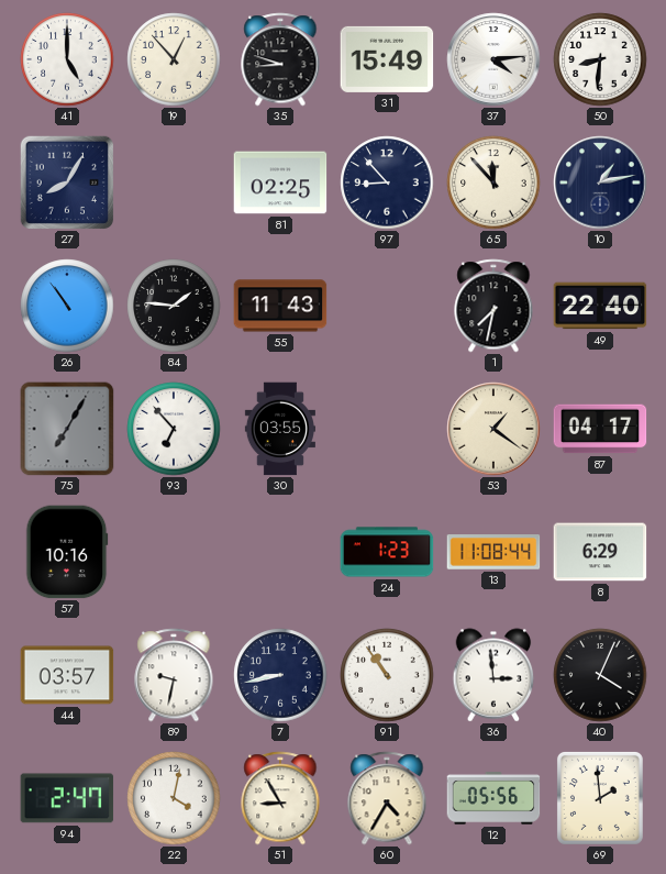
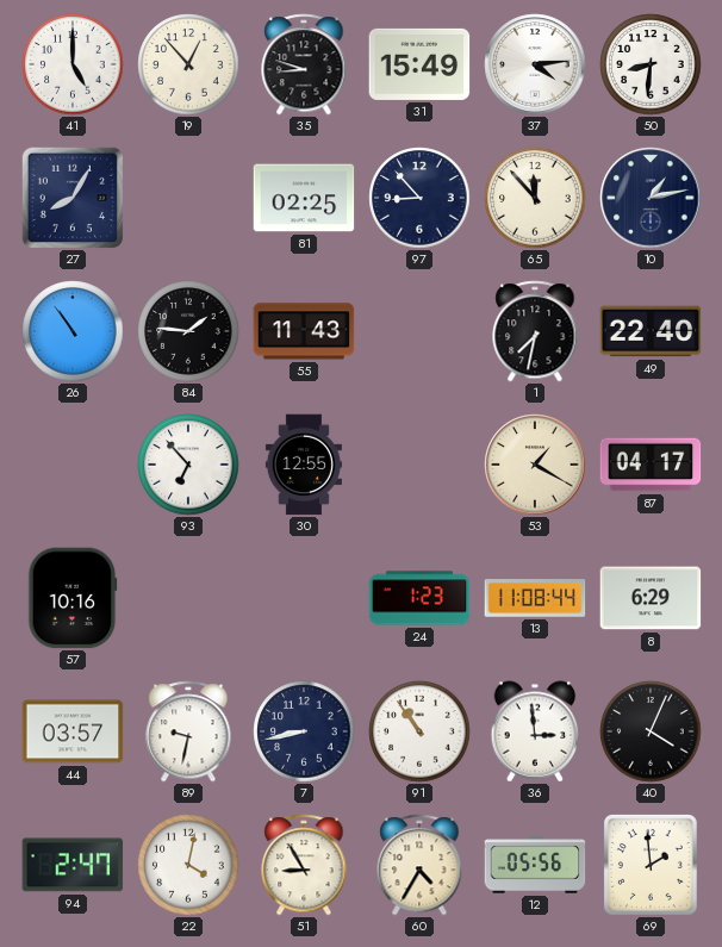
75: 7:05 -> none
30: 03:55 -> 12:55
53: 1:21 -> 1:20
